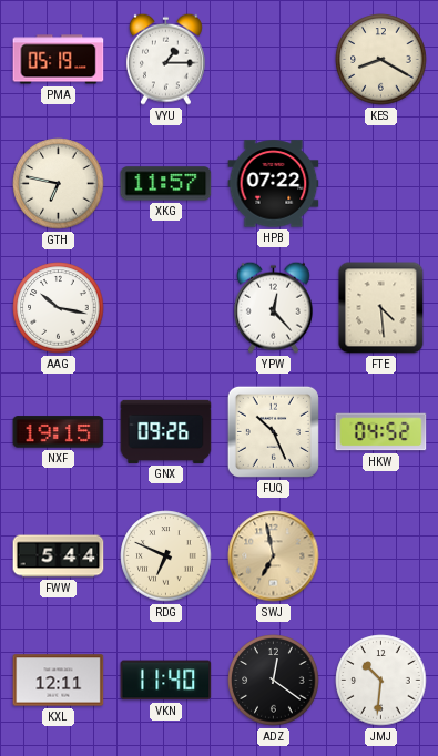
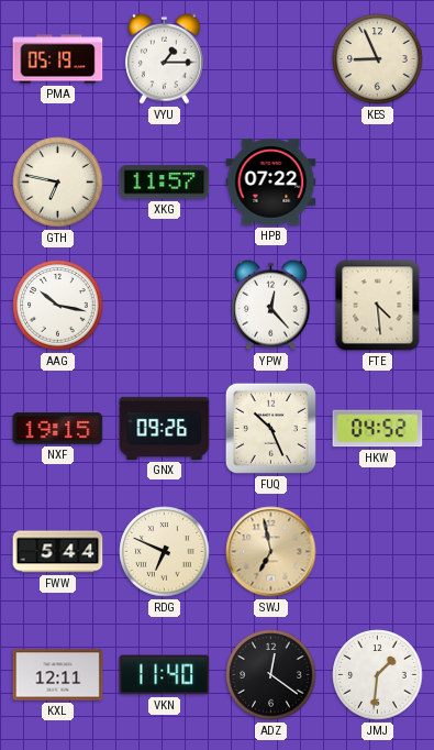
KES: 8:20 -> 8:56
JMJ: 10:31 -> 1:31
